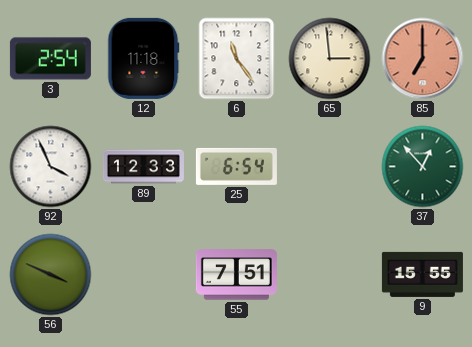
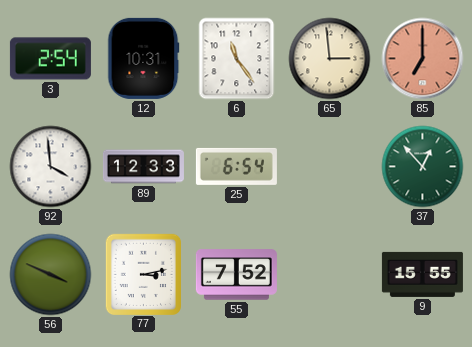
12: 11:18 -> 10:31
92: 3:56 -> 3:59
77: none -> 3:13
55: 7:51 -> 7:52
